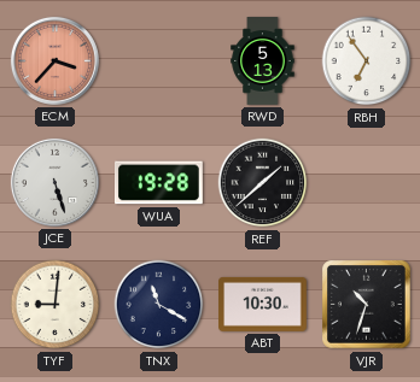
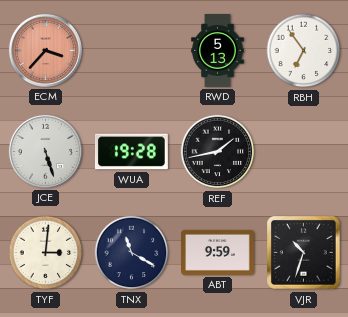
REF: 1:38 -> 1:43
TYF: 9:01 -> 3:01
ABT: 10:30 -> 9:59
